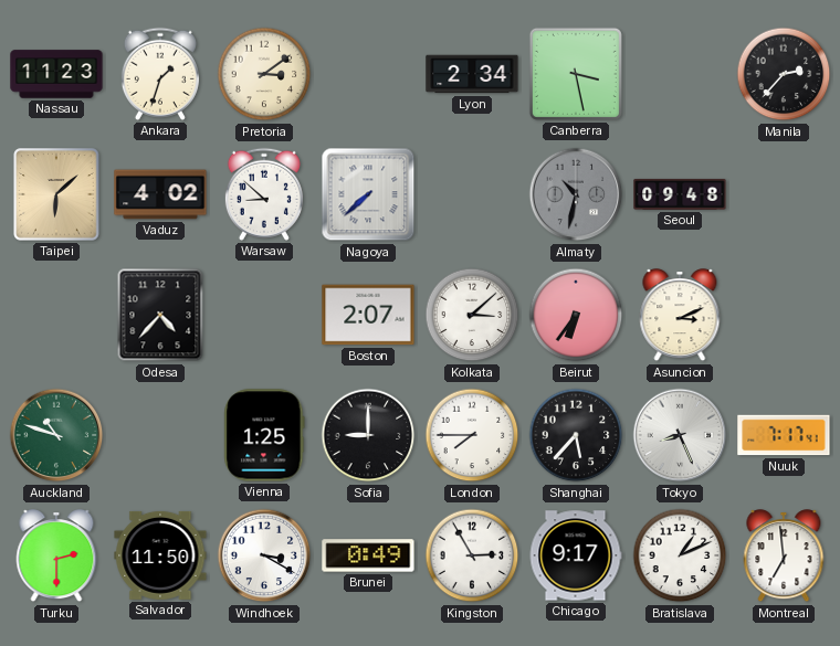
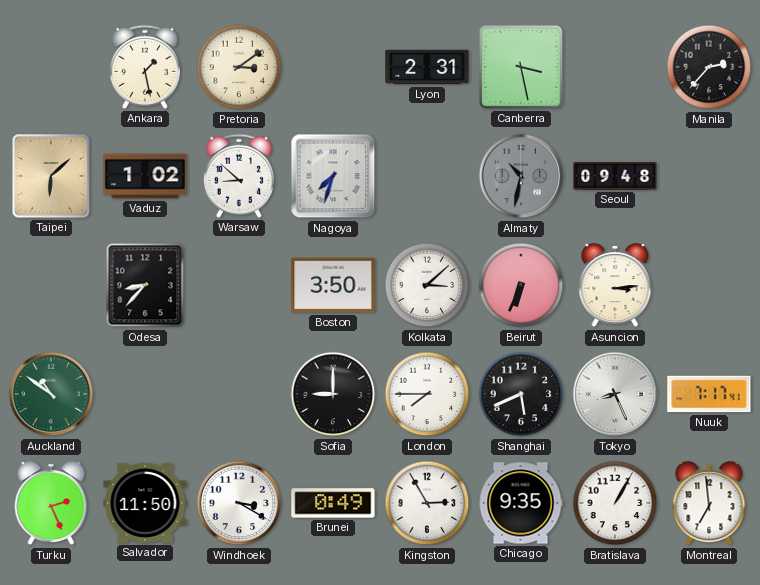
Nassau: 11:23 -> none
Ankara: 1:33 -> 1:28
Lyon: 2:34 -> 2:31
Vaduz: 4:02 -> 1:02
Nagoya: 7:38 -> 7:33
Odesa: 4:37 -> 8:37
Boston: 2:07 -> 3:50
Beirut: 6:36 -> 6:34
Asuncion: 3:11 -> 3:14
Auckland: 10:48 -> 10:51
Vienna: 1:25 -> none
Shanghai: 5:37 -> 5:41
Turku: 2:30 -> 2:26
Chicago: 9:17 -> 9:35
Bratislava: 1:11 -> 1:05
